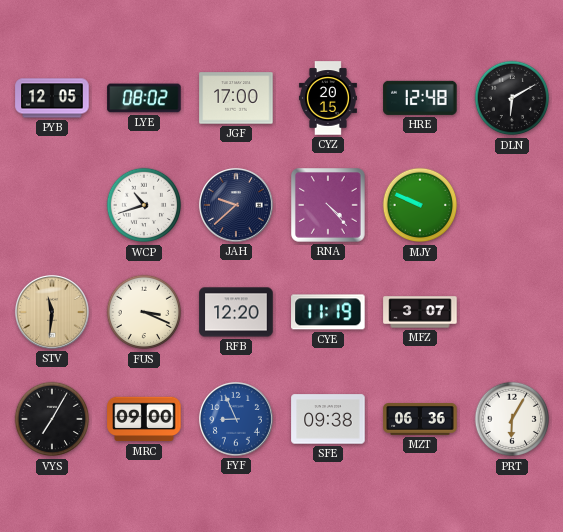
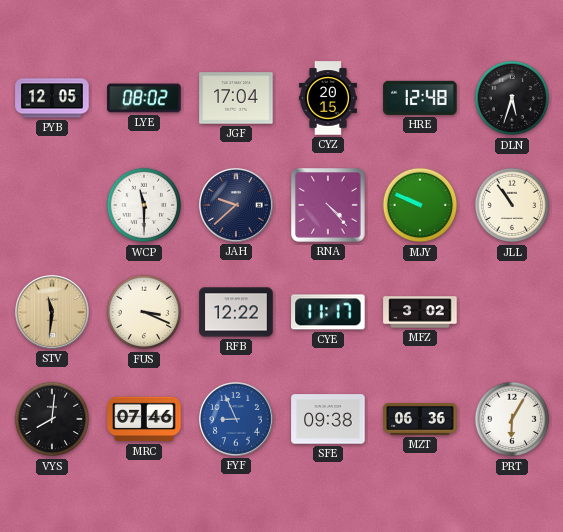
JGF: 17:00 -> 17:04
DLN: 6:10 -> 5:33
WCP: 10:42 -> 11:30
JLL: none -> 10:54
RFB: 12:20 -> 12:22
CYE: 11:19 -> 11:17
MFZ: 3:07 -> 3:02
VYS: 7:05 -> 8:01
MRC: 09:00 -> 07:46
